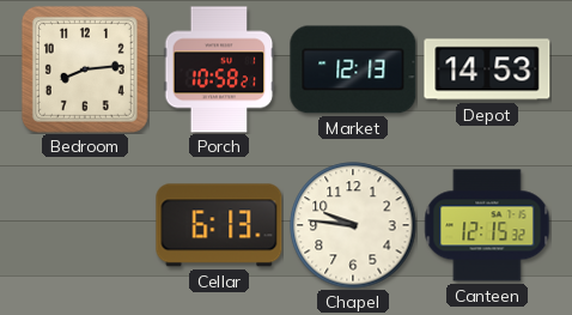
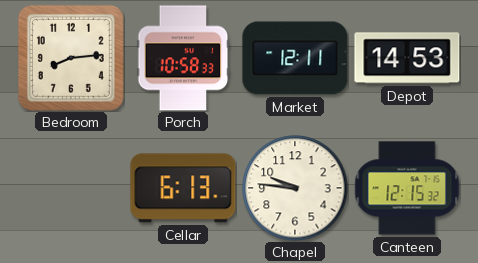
Porch: 10:58:21 -> 10:58:33
Market: 12:13 -> 12:11
